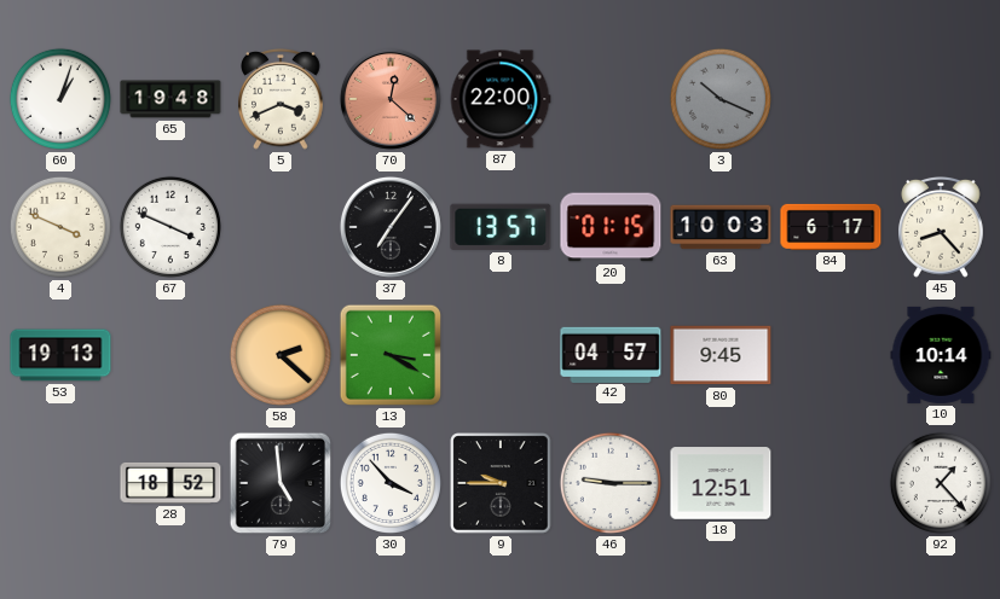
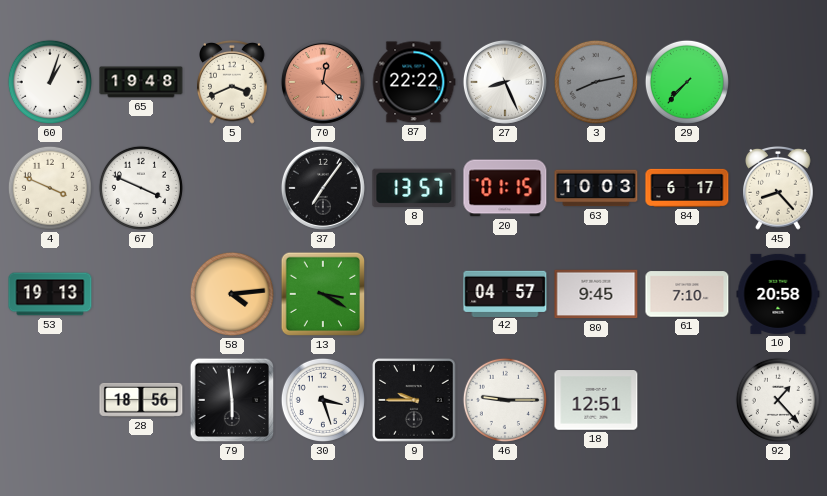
87: 22:00 -> 22:22
27: none -> 8:26
3: 10:19 -> 8:13
29: none -> 7:37
58: 2:22 -> 4:14
61: none -> 7:10
10: 10:14 -> 20:58
28: 18:52 -> 18:56
79: 4:59 -> 5:59
30: 3:53 -> 3:27
